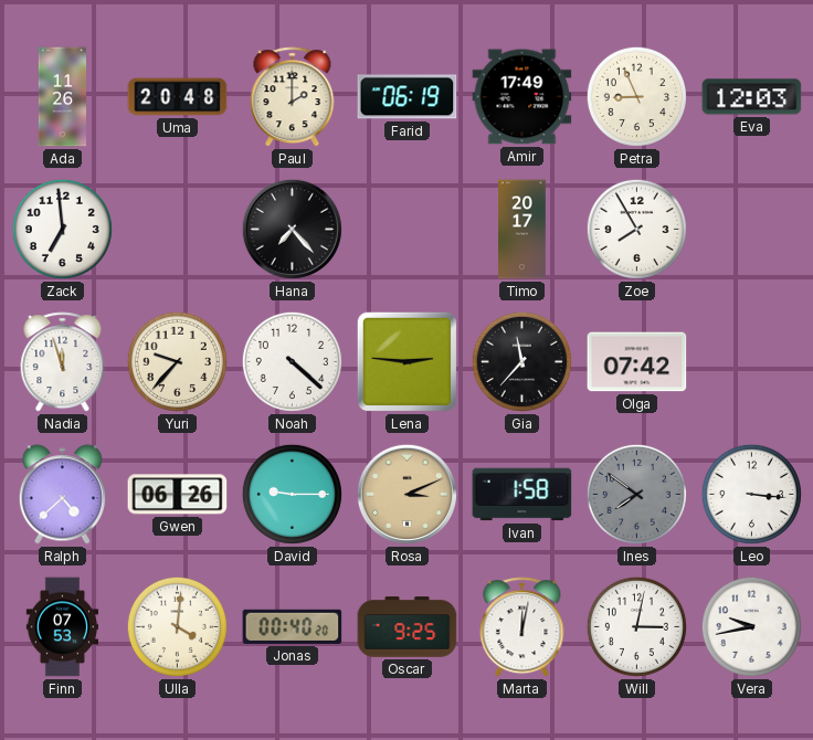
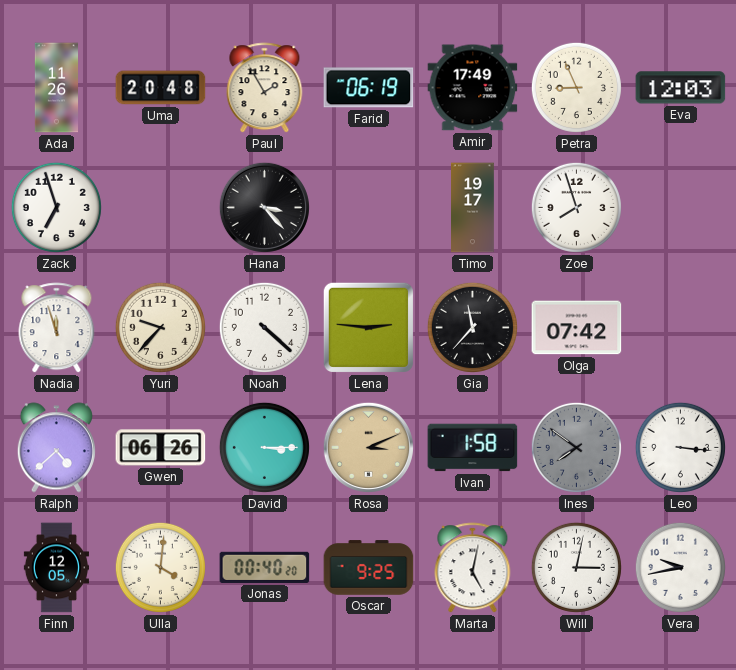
Paul: 2:00 -> 1:55
Zack: 6:59 -> 6:57
Hana: 7:23 -> 3:23
Timo: 20:17 -> 19:17
Zoe: 7:55 -> 7:57
David: 9:15 -> 3:15
Finn: 07:53 -> 12:05
Marta: 12:02 -> 5:02
